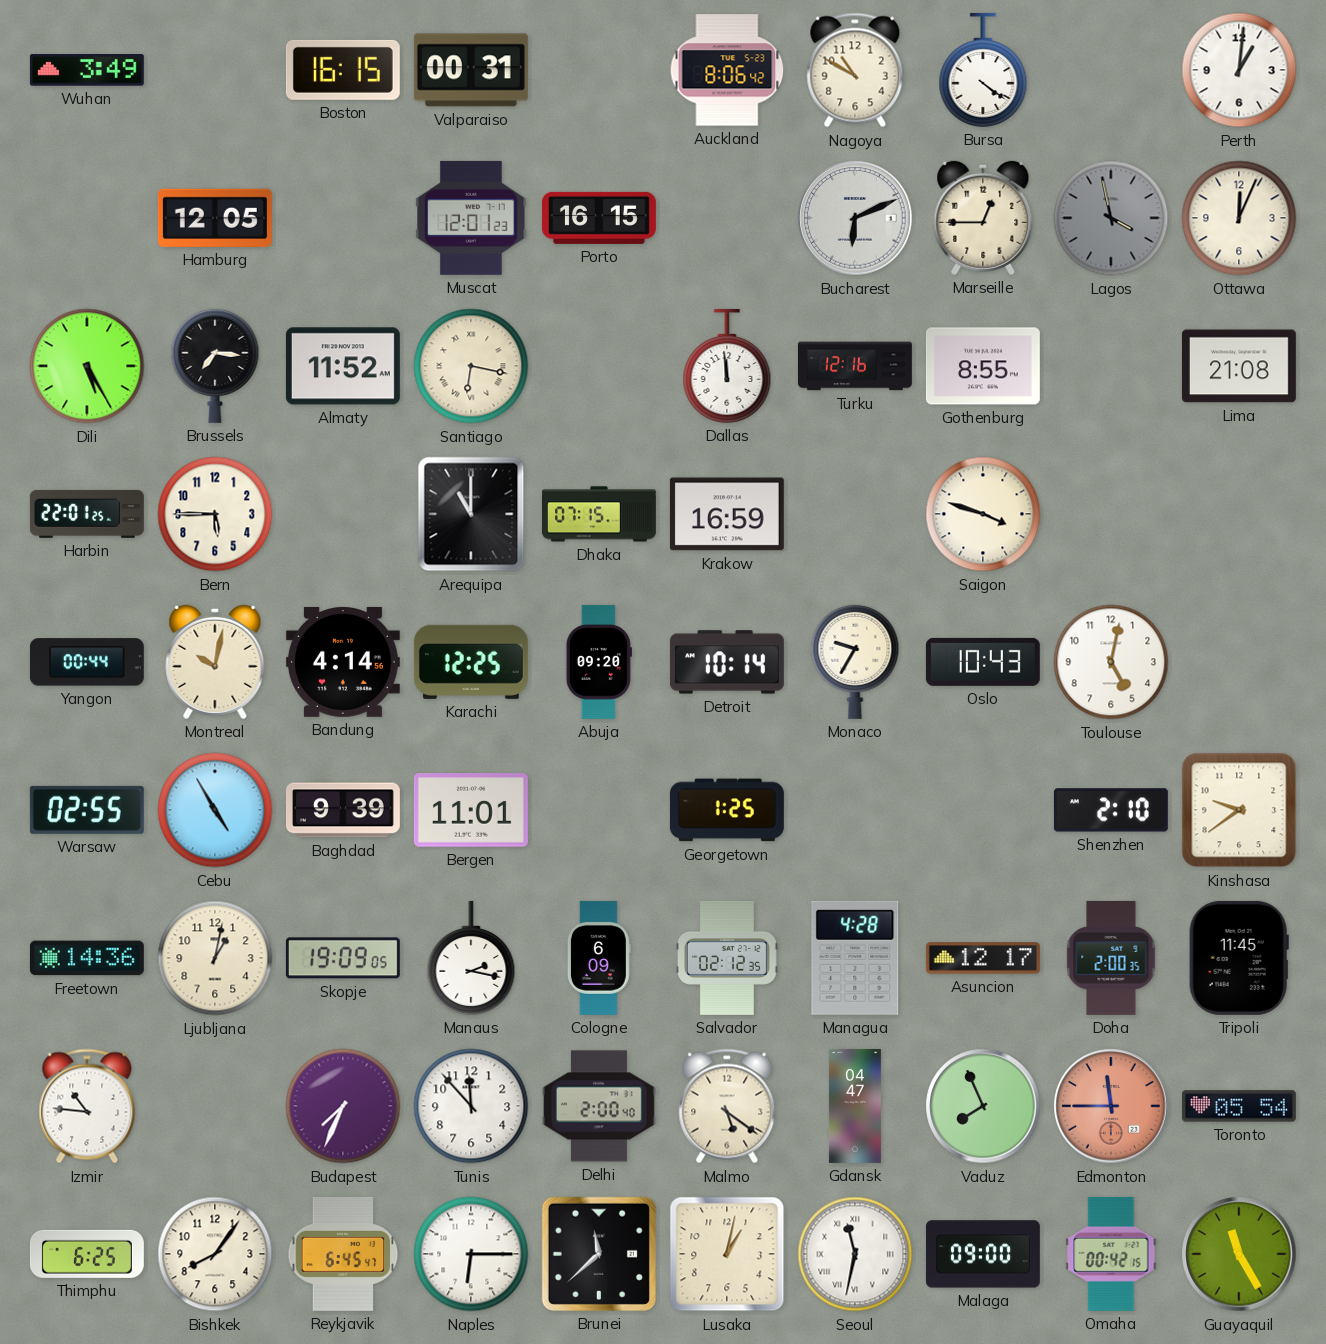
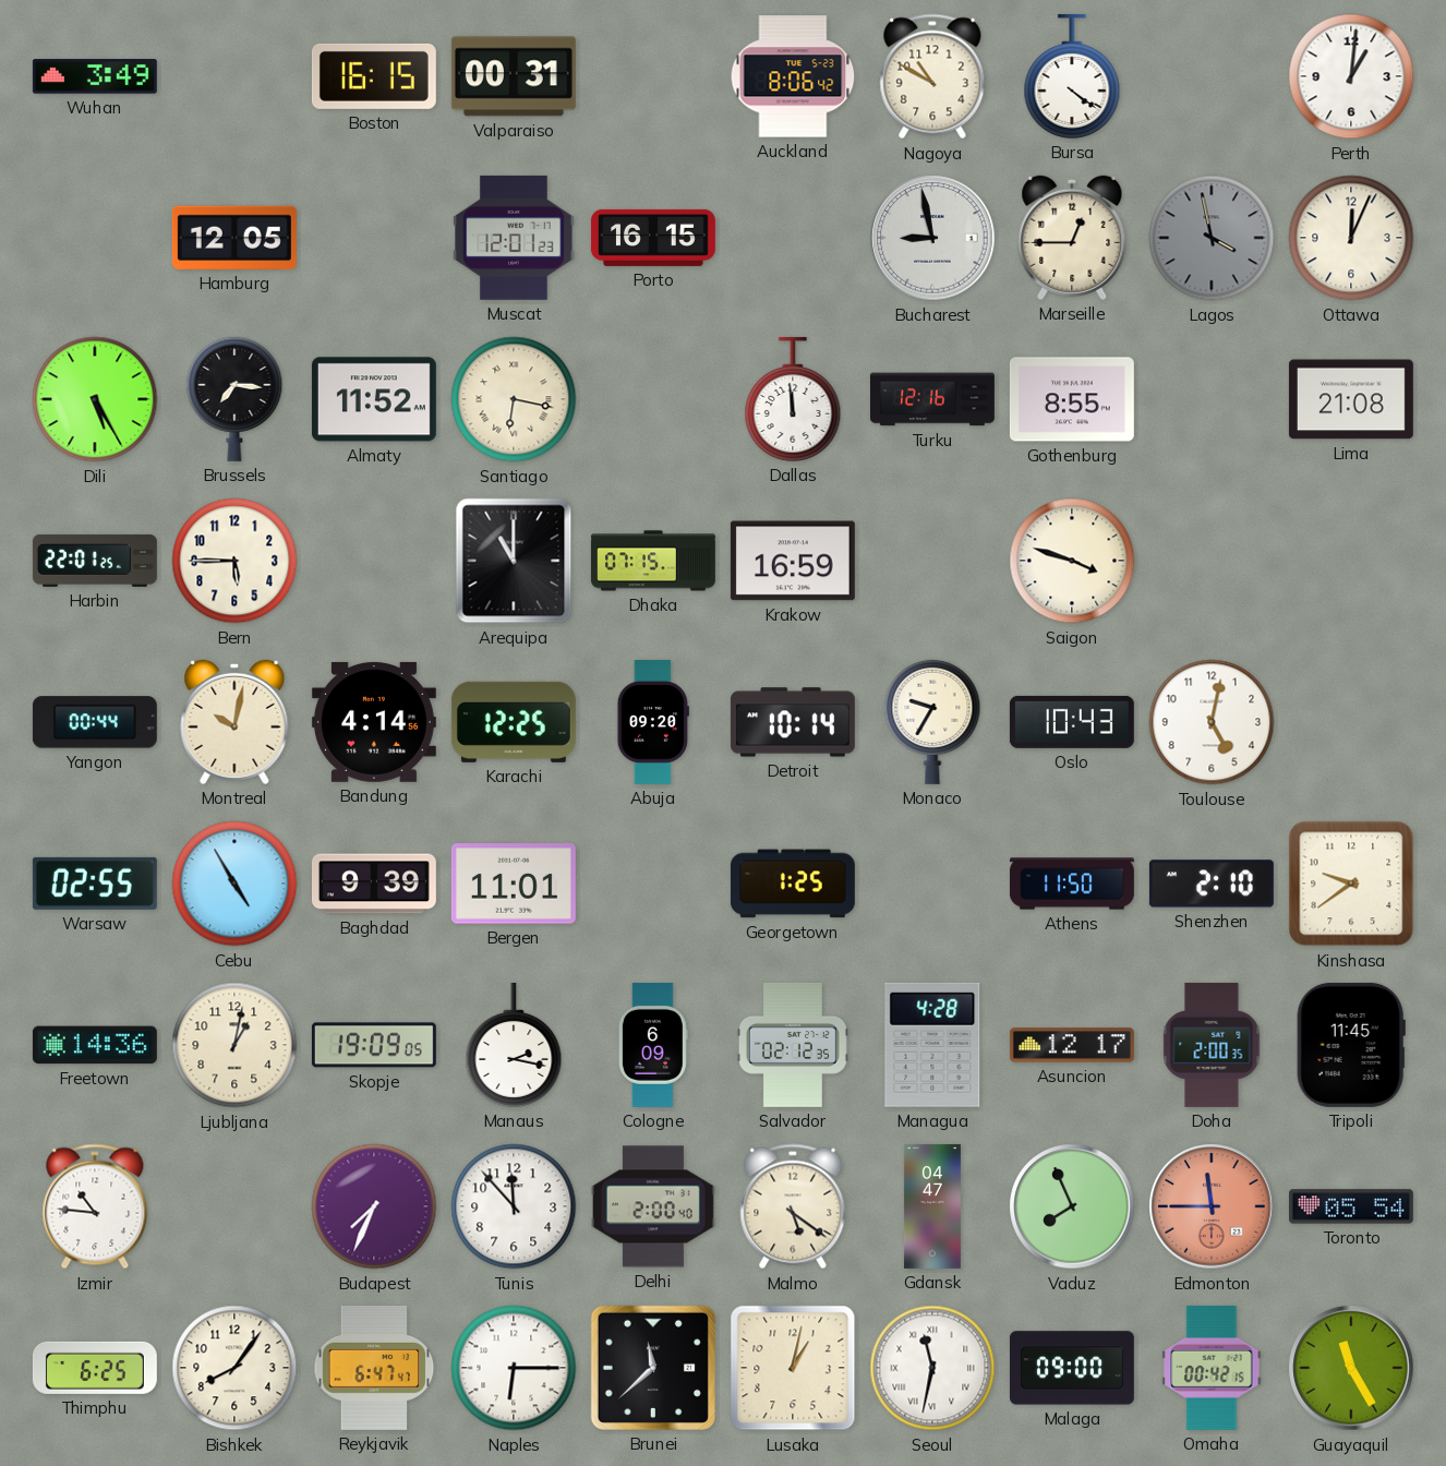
Bucharest: 6:11 -> 8:58
Athens: none -> 11:50
Reykjavik: 6:45 -> 6:47
